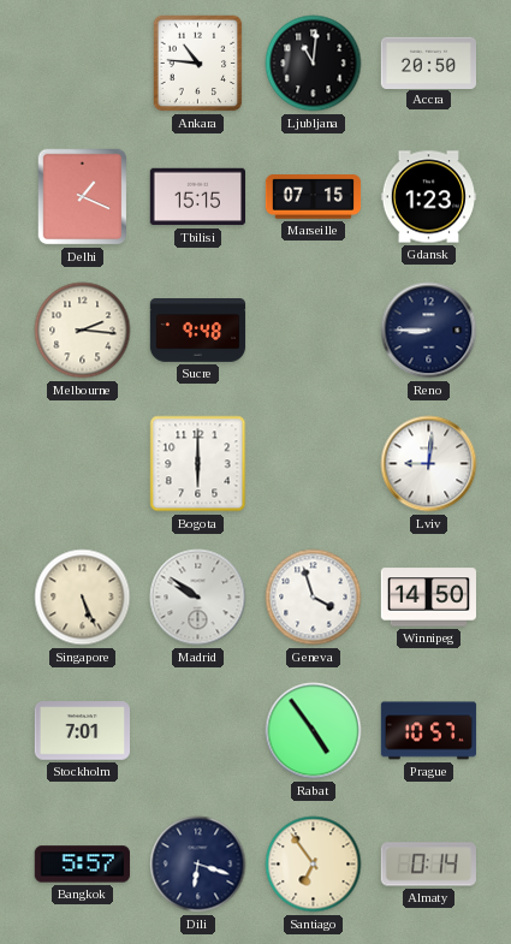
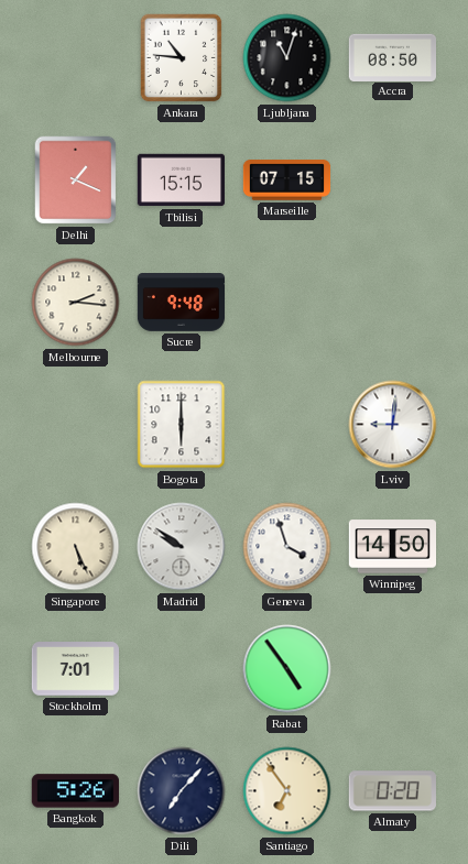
Ljubljana: 11:01 -> 11:03
Accra: 20:50 -> 08:50
Gdansk: 1:23 -> none
Reno: 8:45 -> none
Prague: 10:57 -> none
Bangkok: 5:57 -> 5:26
Dili: 6:18 -> 7:07
Almaty: 0:14 -> 0:20
